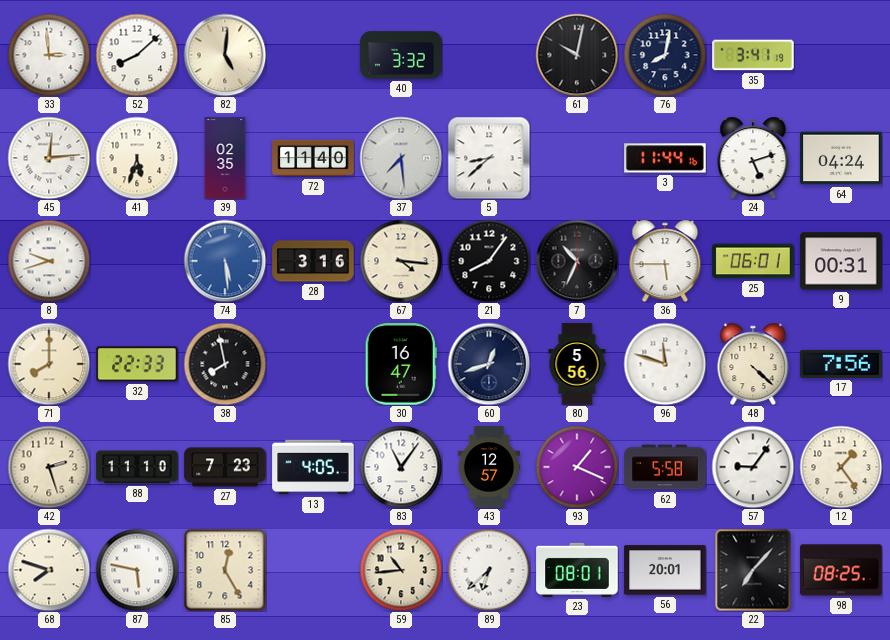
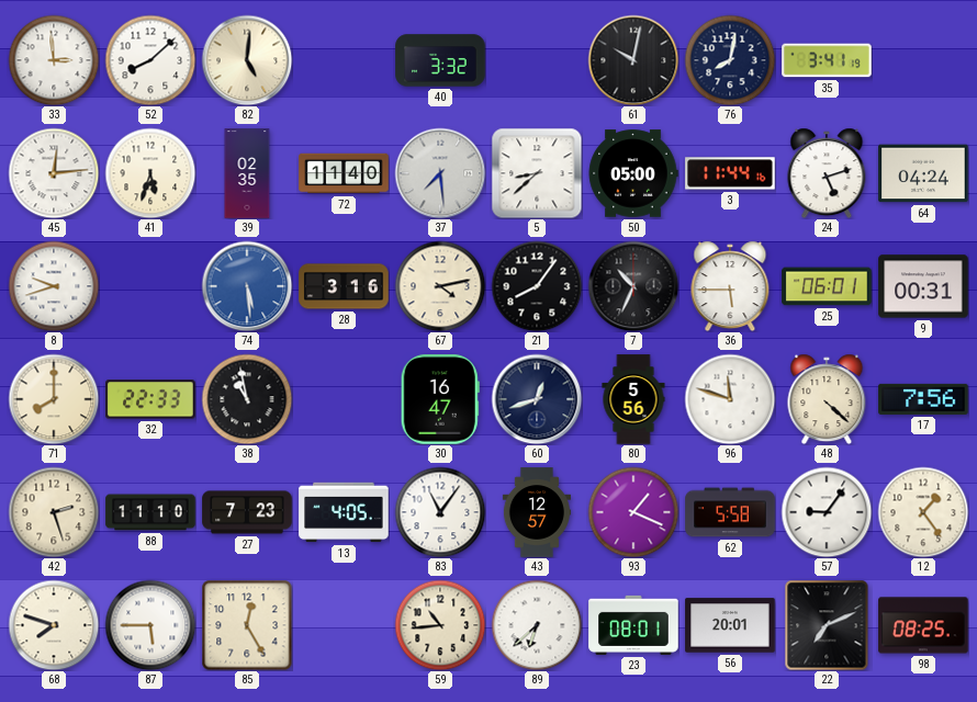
50: none -> 05:00
67: 4:16 -> 4:13
38: 7:58 -> 10:58
87: 5:47 -> 5:45
22: 7:07 -> 7:11
